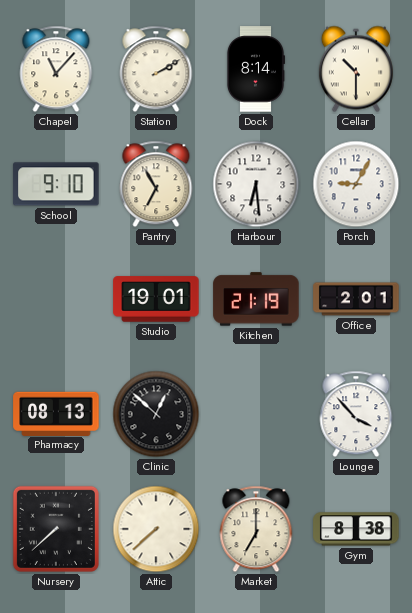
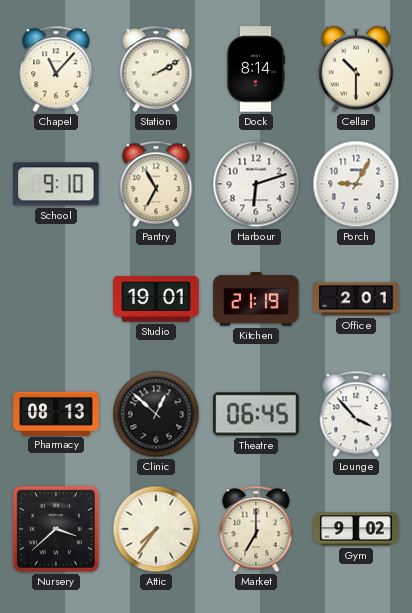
Harbour: 6:29 -> 6:12
Theatre: none -> 06:45
Nursery: 7:38 -> 3:38
Attic: 7:38 -> 7:36
Gym: 8:38 -> 9:02
